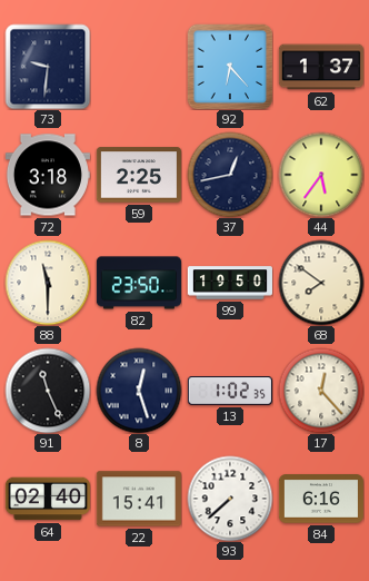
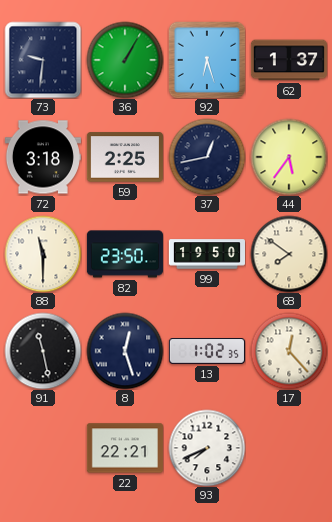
36: none -> 1:05
92: 6:23 -> 6:27
91: 11:26 -> 11:28
64: 02:40 -> none
22: 15:41 -> 22:21
93: 7:38 -> 7:41
84: 6:16 -> none
